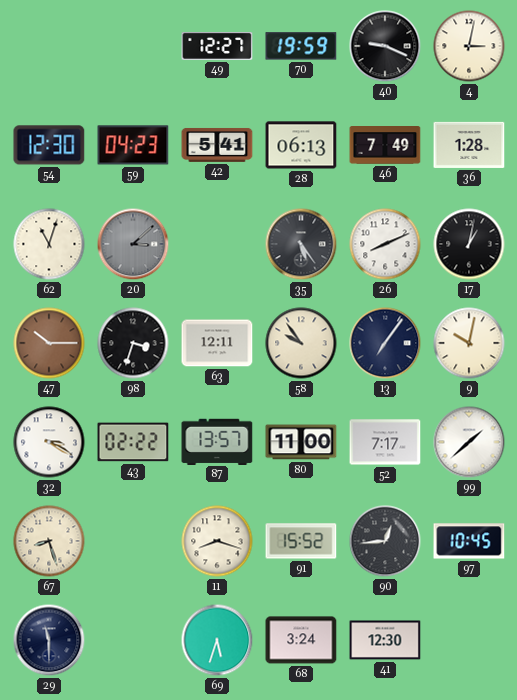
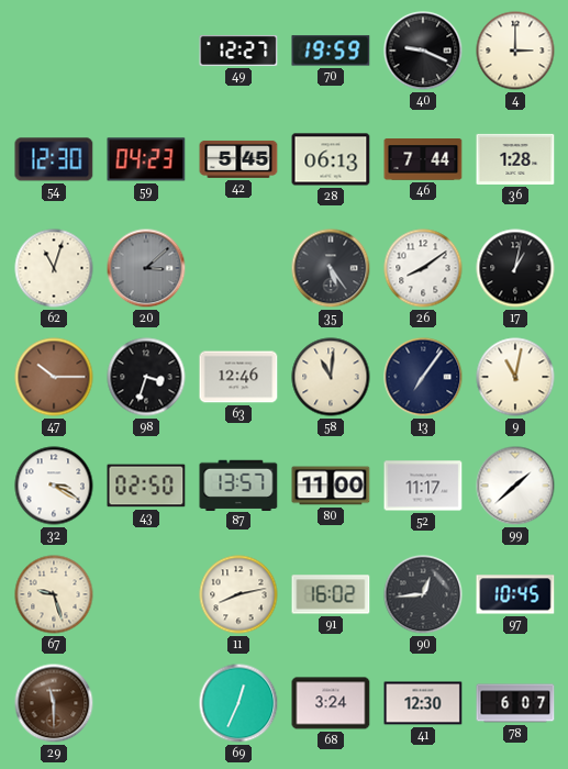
4: 3:02 -> 3:00
42: 5:41 -> 5:45
46: 7:49 -> 7:44
26: 8:11 -> 8:09
63: 12:11 -> 12:46
58: 9:54 -> 11:01
9: 10:02 -> 11:02
43: 02:22 -> 02:50
52: 7:17 -> 11:17
67: 8:27 -> 9:27
11: 8:18 -> 8:13
91: 15:52 -> 16:02
29 dial: navy -> brown
69: 5:33 -> 12:34
78: none -> 6:07
